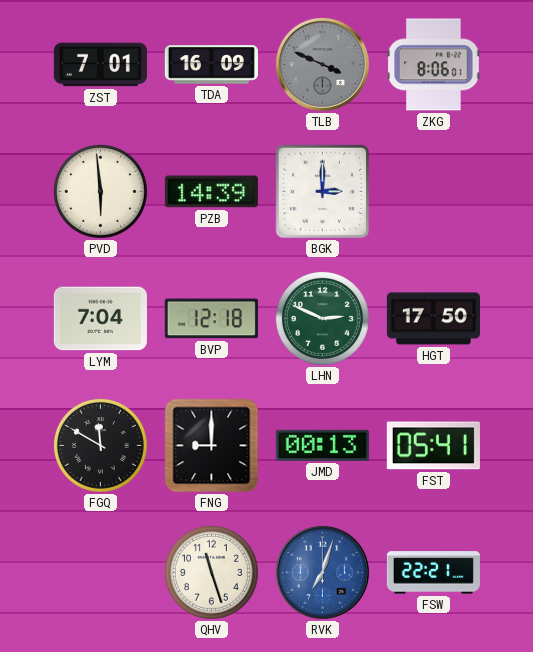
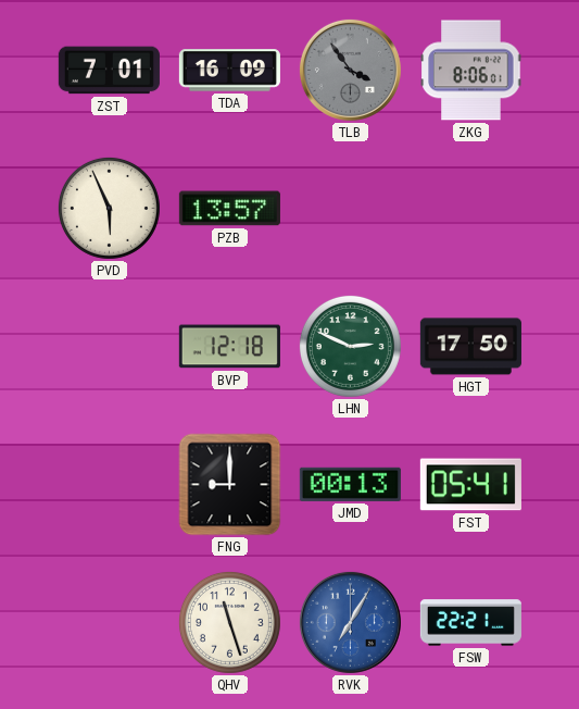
TLB: 3:49 -> 3:54
PVD: 5:59 -> 5:56
PZB: 14:39 -> 13:57
BGK: 3:00 -> none
LYM: 7:04 -> none
FGQ: 11:50 -> none
RVK: 7:03 -> 7:05
